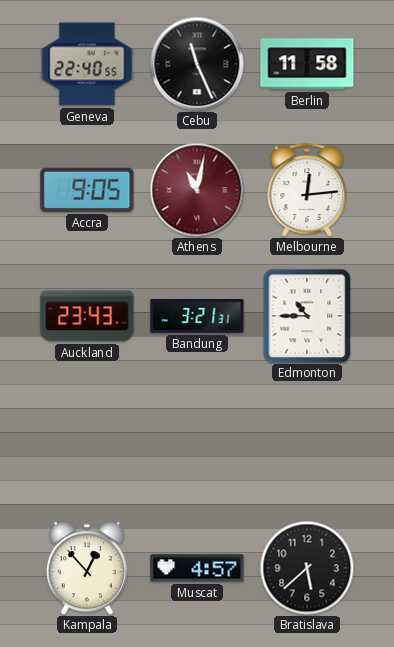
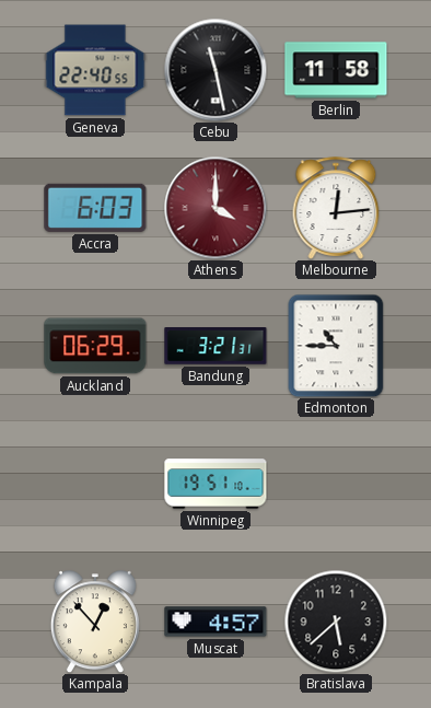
Cebu: 11:26 -> 11:28
Accra: 9:05 -> 6:03
Athens: 11:02 -> 4:00
Auckland: 23:43 -> 06:29
Winnipeg: none -> 19:51
